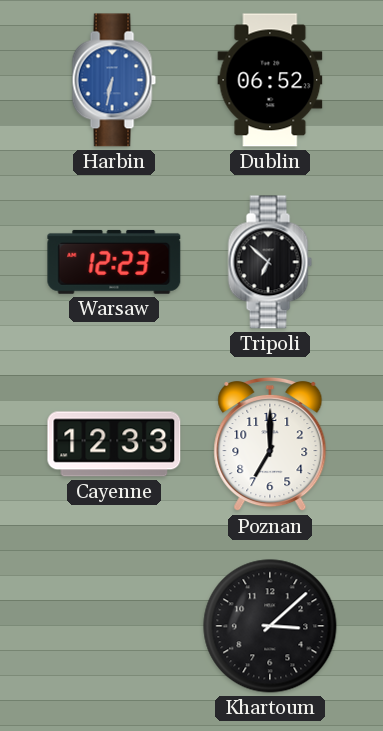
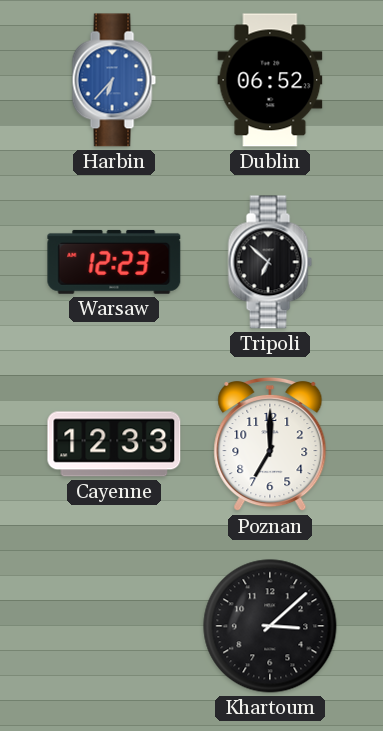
Harbin: 6:32 -> 6:37
